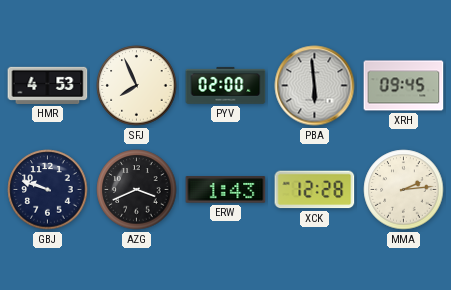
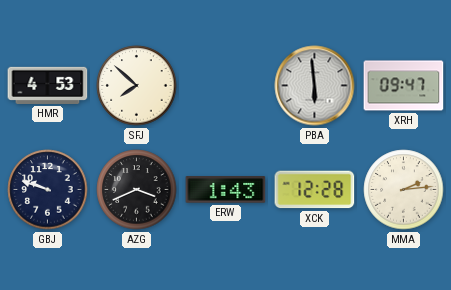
SFJ: 7:56 -> 7:52
PYV: 02:00 -> none
XRH: 09:45 -> 09:47
